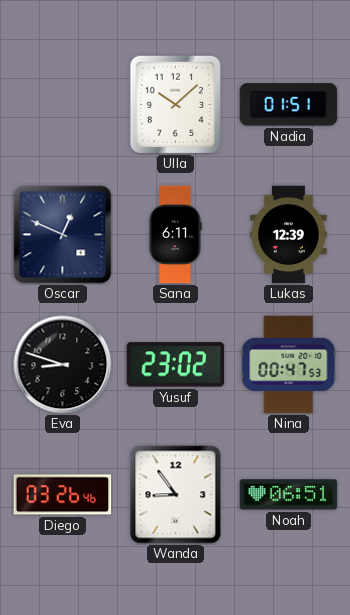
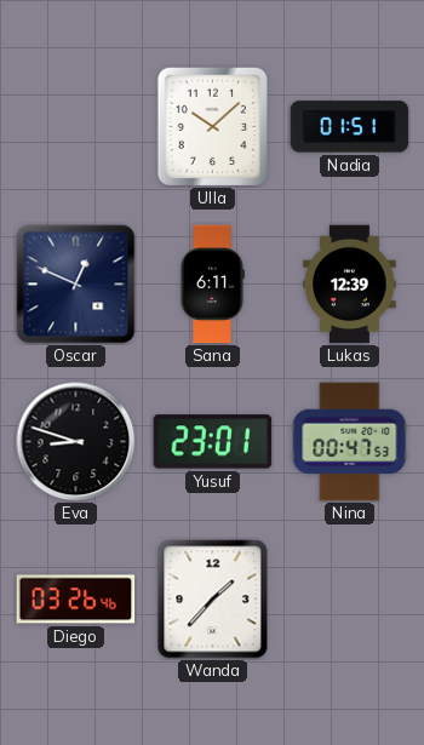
Yusuf: 23:02 -> 23:01
Wanda: 8:54 -> 1:37
Noah: 06:51 -> none
